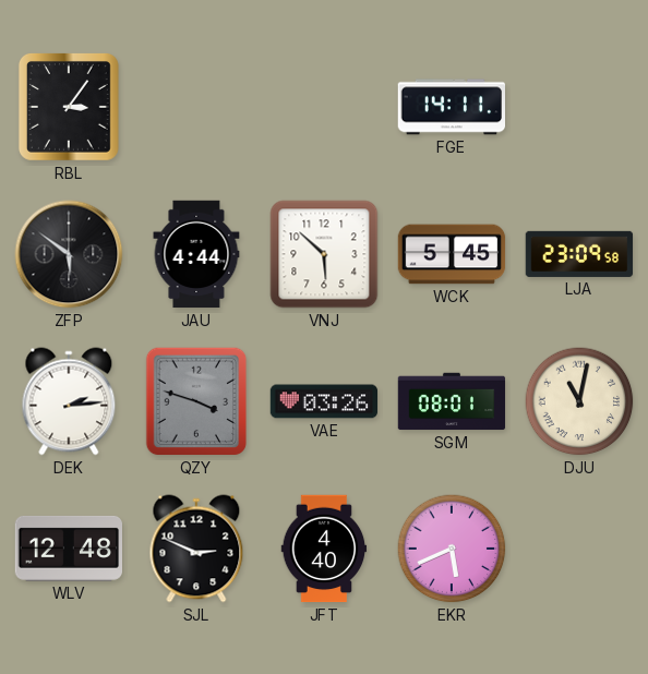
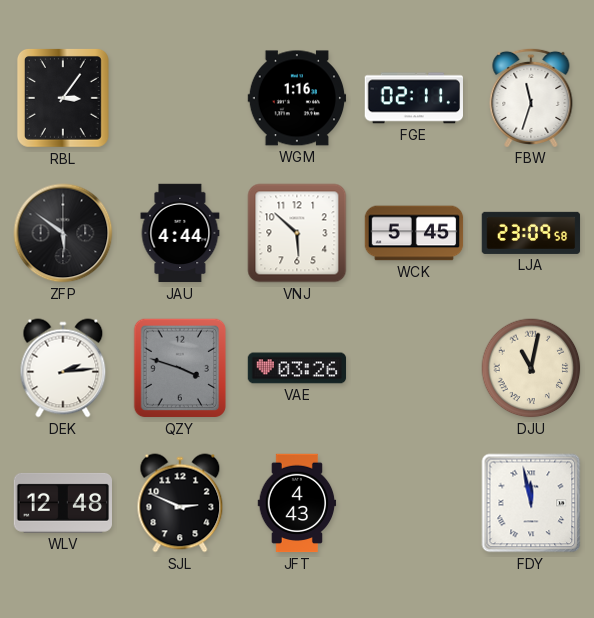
WGM: none -> 1:16
FGE: 14:11 -> 02:11
FBW: none -> 11:33
SGM: 08:01 -> none
JFT: 4:40 -> 4:43
EKR: 5:41 -> none
FDY: none -> 11:58
